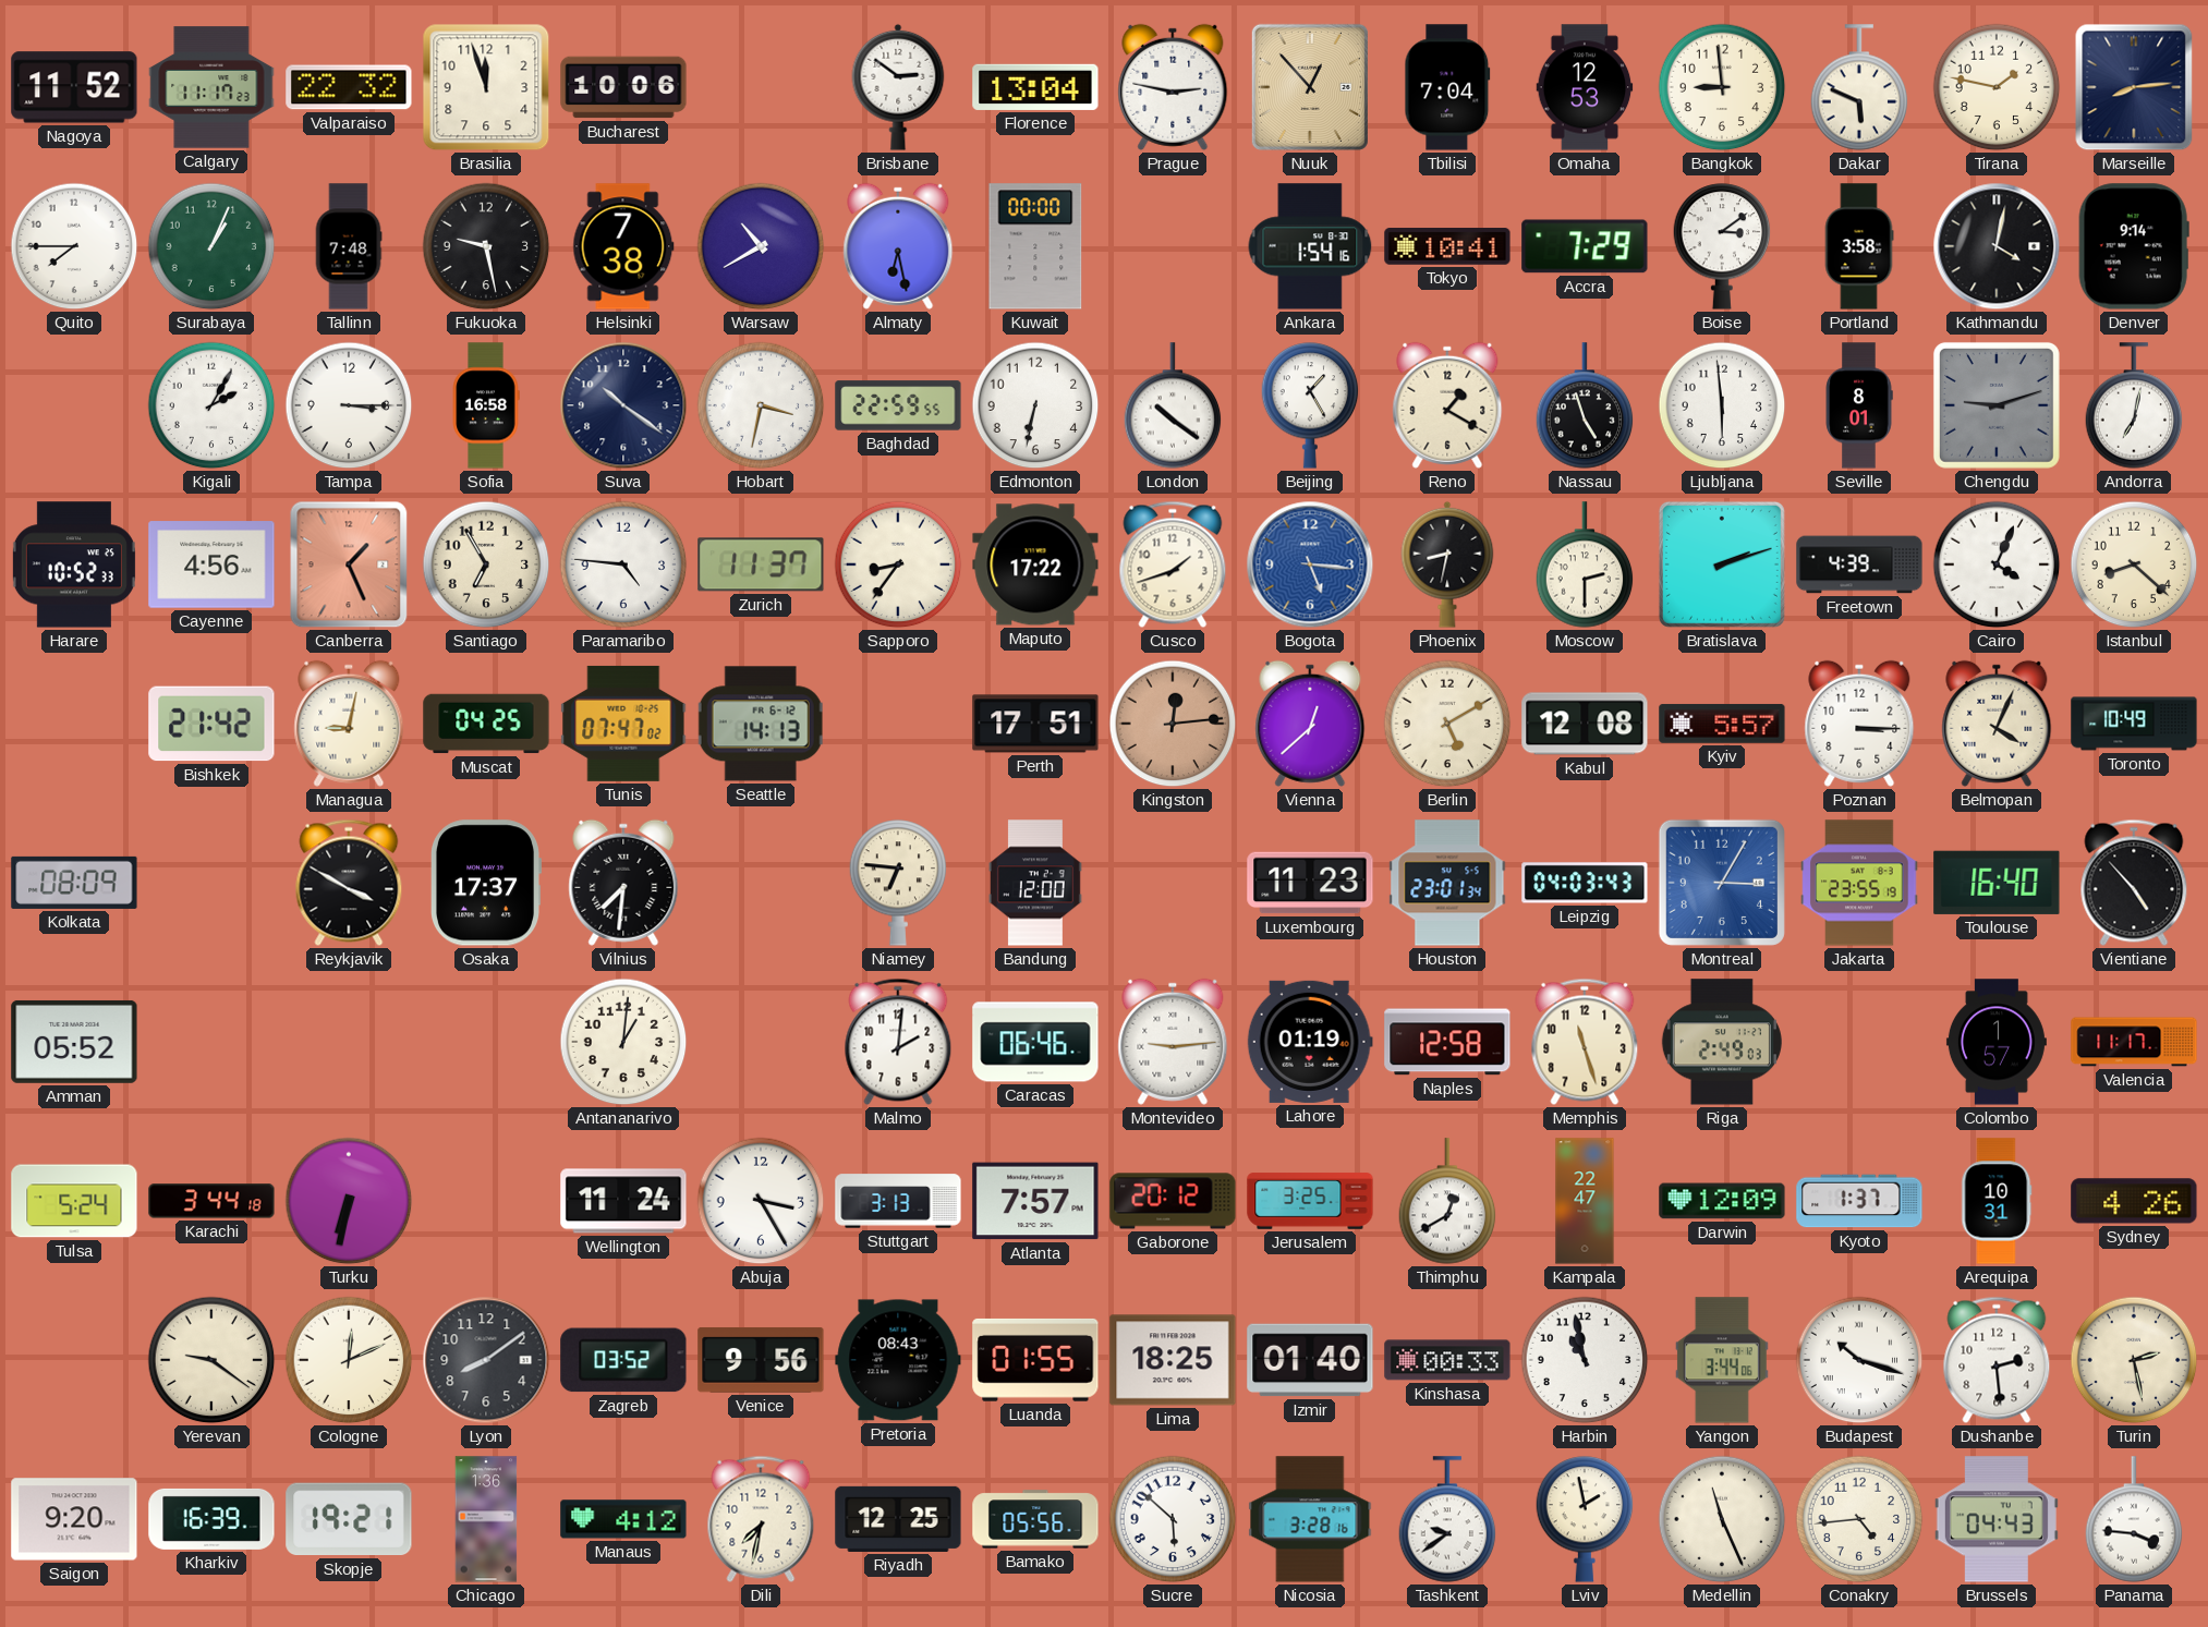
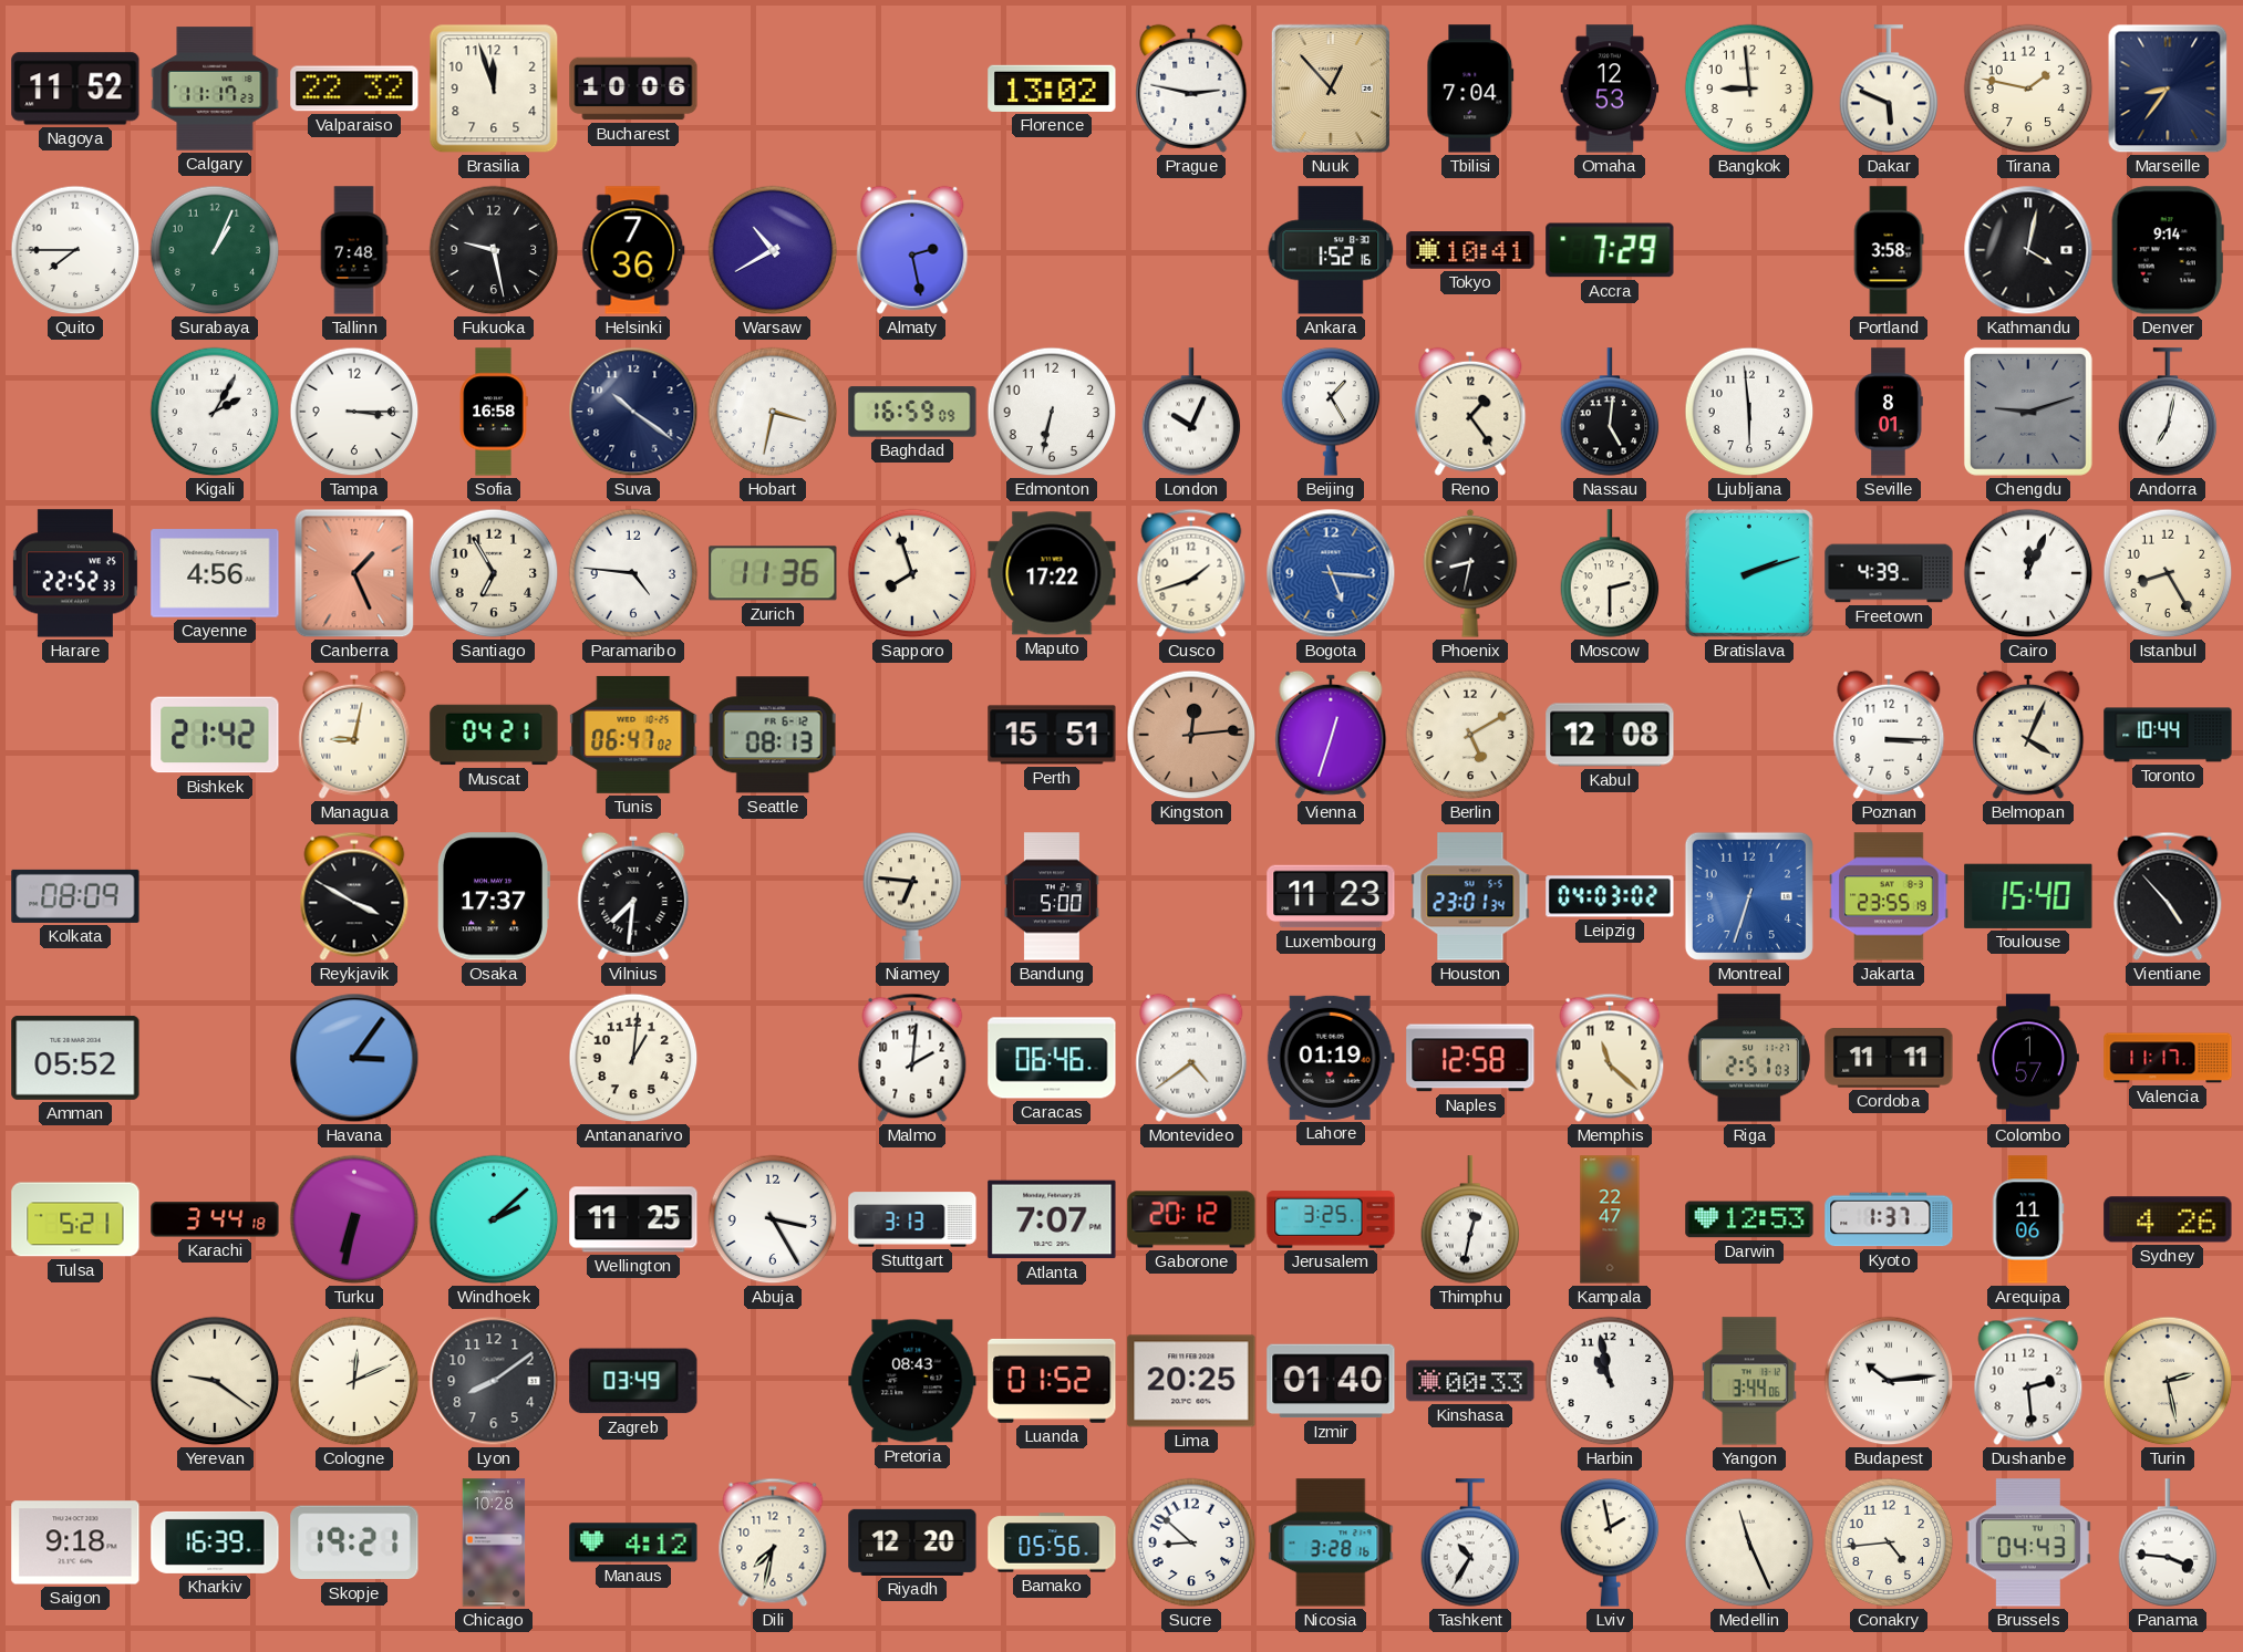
Brisbane: 2:51 -> none
Florence: 13:04 -> 13:02
Marseille: 8:14 -> 8:36
Helsinki: 7:38 -> 7:36
Almaty: 6:28 -> 2:28
Kuwait: 00:00 -> none
Ankara: 1:54 -> 1:52
Boise: 3:09 -> none
Baghdad: 22:59 -> 16:59
London: 10:21 -> 10:04
Reno: 1:20 -> 1:24
Nassau: 4:57 -> 5:01
Harare: 10:52 -> 22:52
Zurich: 11:37 -> 11:36
Sapporo: 8:36 -> 7:57
Cairo: 4:04 -> 12:04
Istanbul: 8:22 -> 8:25
Muscat: 04:25 -> 04:21
Tunis: 07:47 -> 06:47
Seattle: 14:13 -> 08:13
Perth: 17:51 -> 15:51
Vienna: 12:38 -> 12:33
Kyiv: 5:57 -> none
Toronto: 10:49 -> 10:44
Bandung: 12:00 -> 5:00
Leipzig: 04:03:43 -> 04:03:02
Montreal: 3:05 -> 6:33
Toulouse: 16:40 -> 15:40
Havana: none -> 3:06
Montevideo: 9:14 -> 4:39
Memphis: 11:27 -> 11:22
Riga: 2:49 -> 2:51
Cordoba: none -> 11:11
Tulsa: 5:24 -> 5:21
Windhoek: none -> 2:08
Wellington: 11:24 -> 11:25
Atlanta: 7:57 -> 7:07
Thimphu: 12:40 -> 12:32
Darwin: 12:09 -> 12:53
Arequipa: 10:31 -> 11:06
Zagreb: 03:52 -> 03:49
Venice: 9:56 -> none
Luanda: 01:55 -> 01:52
Lima: 18:25 -> 20:25
Budapest: 10:18 -> 10:14
Saigon: 9:20 -> 9:18
Chicago: 1:36 -> 10:28
Riyadh: 12:25 -> 12:20
Sucre: 5:52 -> 8:52
Tashkent: 9:39 -> 10:35
